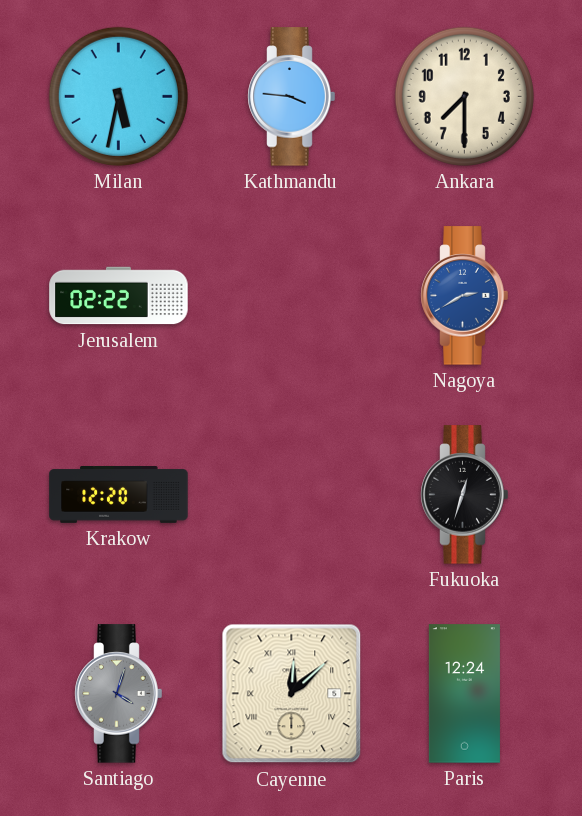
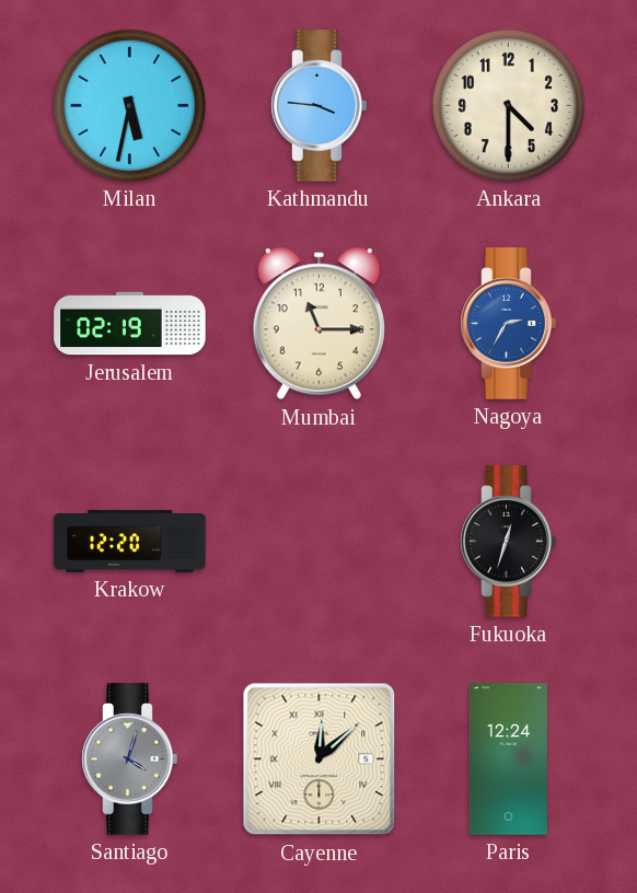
Ankara: 7:30 -> 4:30
Jerusalem: 02:22 -> 02:19
Mumbai: none -> 11:15
Nagoya: 2:40 -> 2:35
